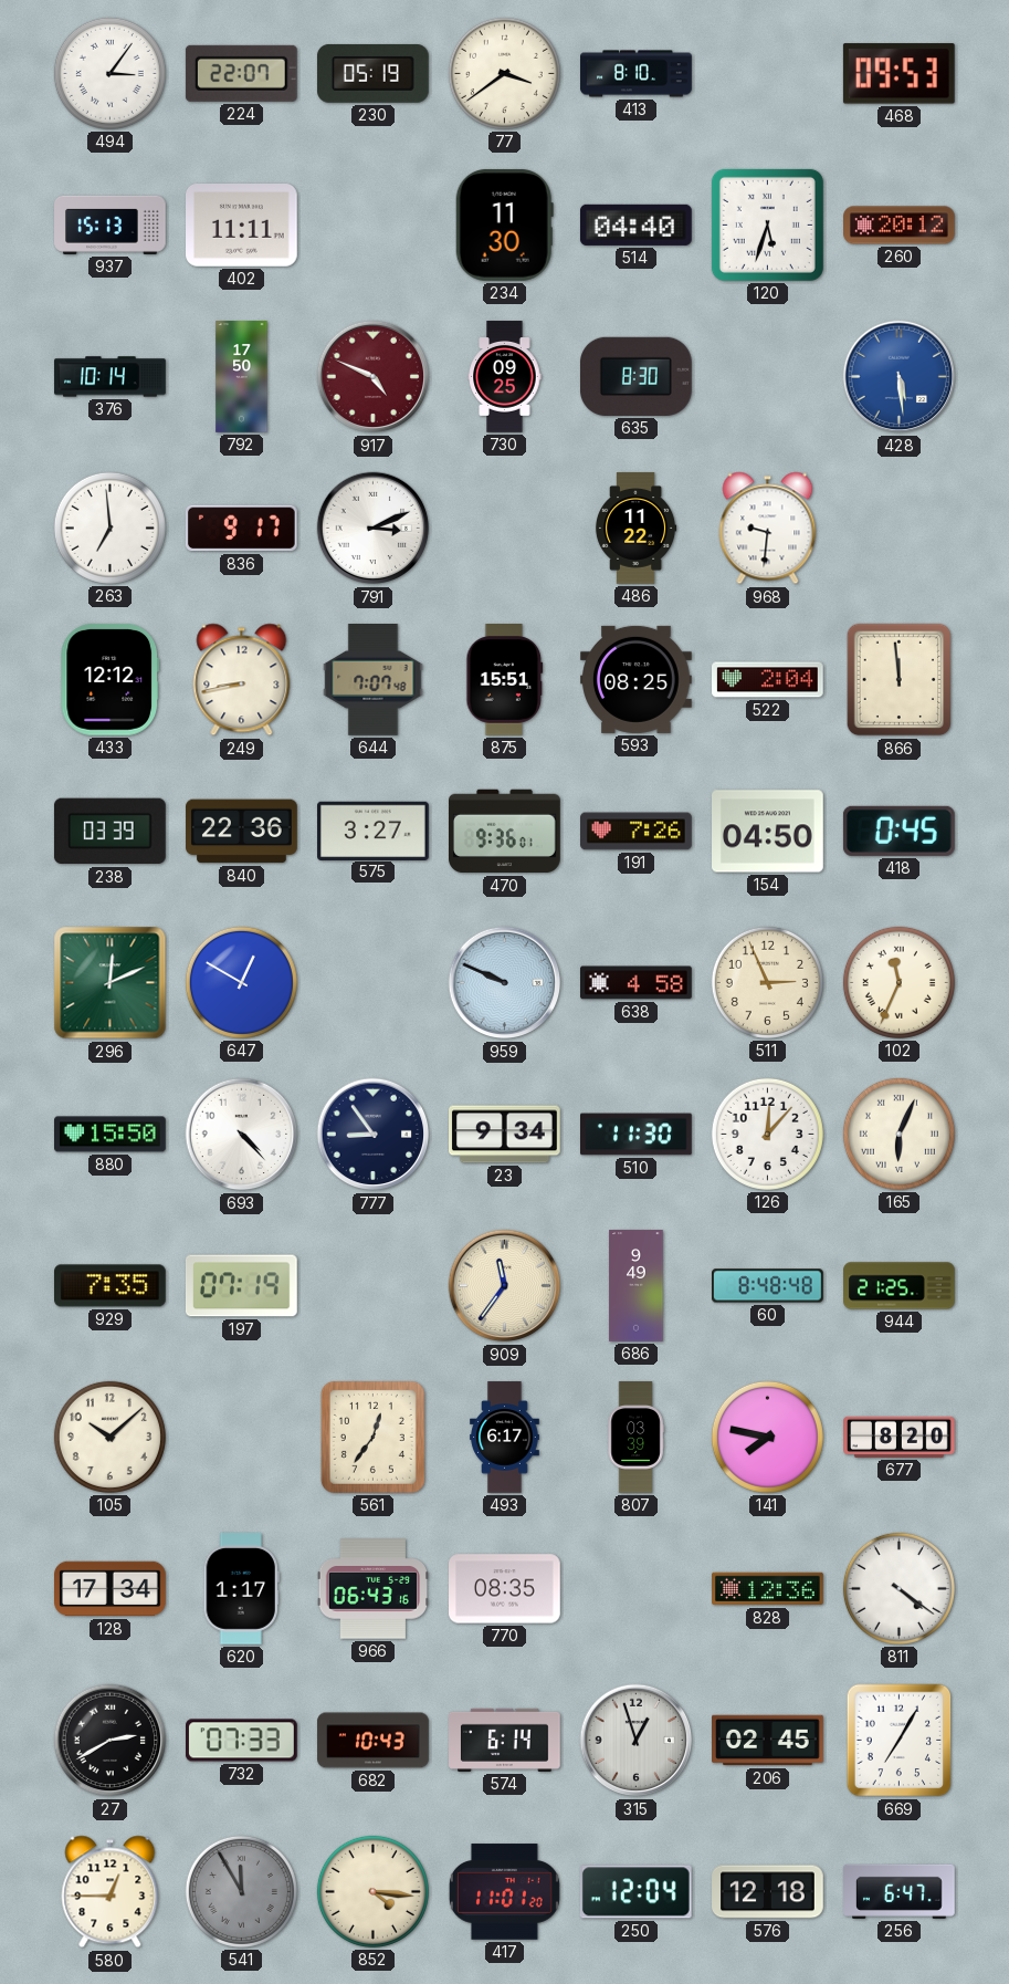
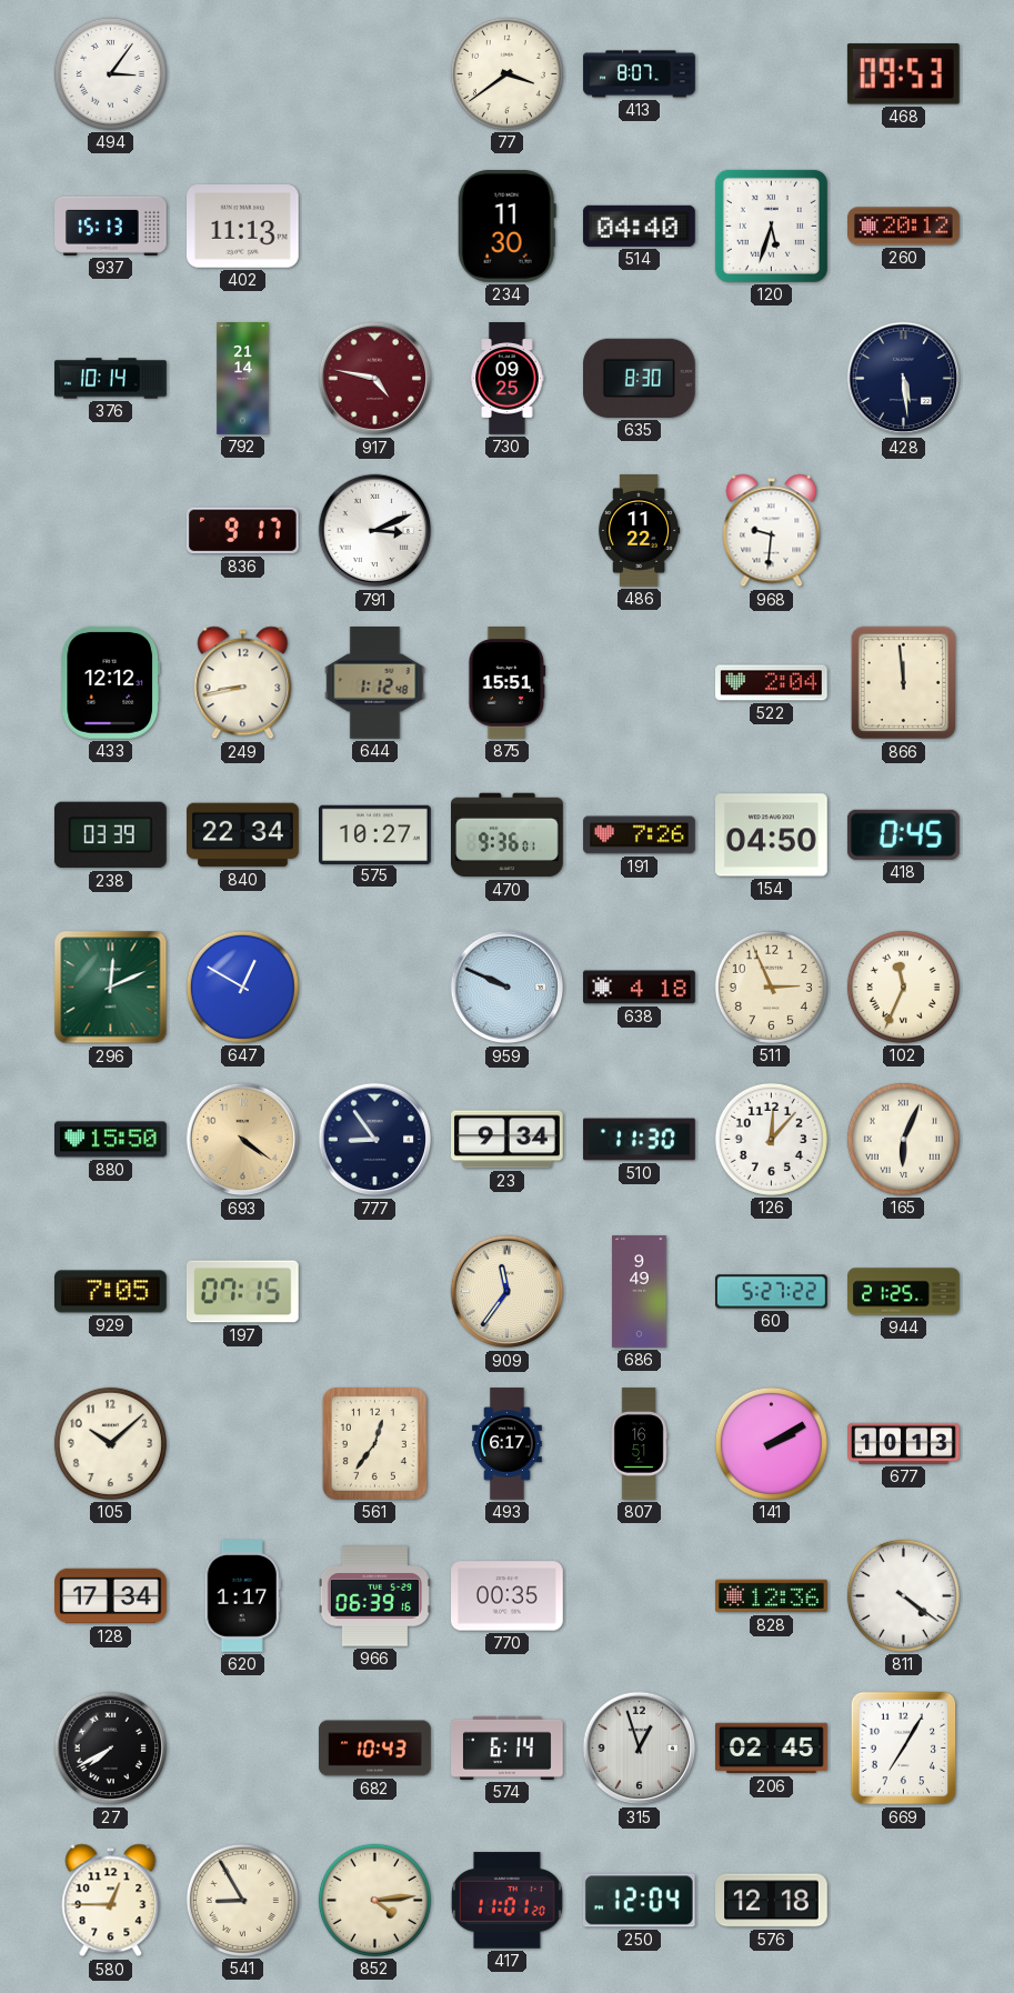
224: 22:07 -> none
230: 05:19 -> none
413: 8:10 -> 8:07
402: 11:11 -> 11:13
792: 17:50 -> 21:14
917: 4:49 -> 4:47
428 dial: blue -> navy
263: 6:59 -> none
644: 7:07 -> 1:12
593: 08:25 -> none
840: 22:36 -> 22:34
575: 3:27 -> 10:27
638: 4:58 -> 4:18
693: 4:23 -> 4:21
693 dial: white -> champagne
929: 7:35 -> 7:05
197: 07:19 -> 07:15
60: 8:48 -> 5:27
807: 03:39 -> 16:51
141: 7:47 -> 2:10
677: 8:20 -> 10:13
966: 06:43 -> 06:39
770: 08:35 -> 00:35
27: 2:40 -> 7:40
732: 07:33 -> none
541: 11:55 -> 8:55
541 dial: grey -> cream
852: 4:16 -> 4:14
256: 6:47 -> none
